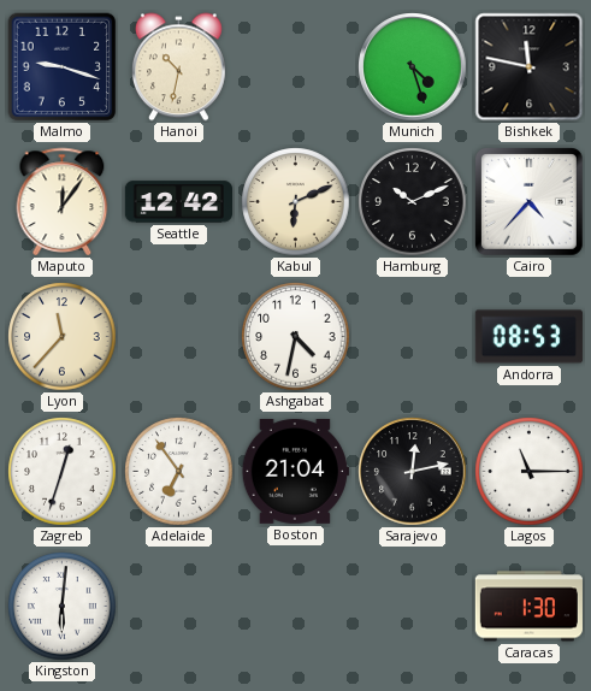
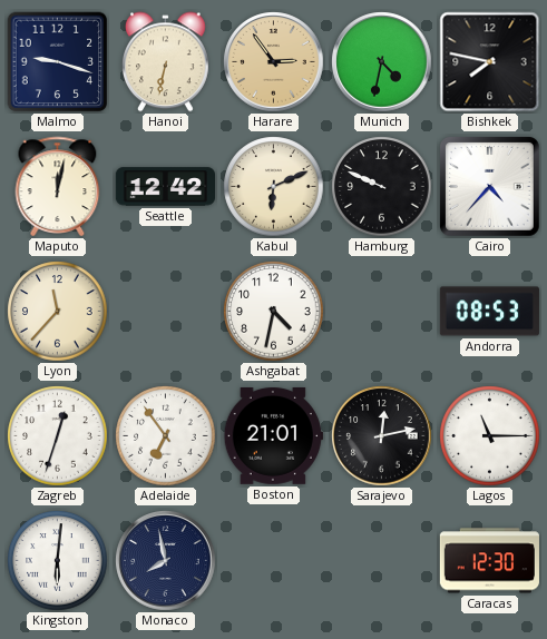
Hanoi: 10:32 -> 6:32
Harare: none -> 2:54
Munich: 4:27 -> 4:32
Bishkek: 11:47 -> 7:47
Maputo: 12:06 -> 12:02
Hamburg: 10:11 -> 9:49
Boston: 21:04 -> 21:01
Monaco: none -> 7:58
Caracas: 1:30 -> 12:30
